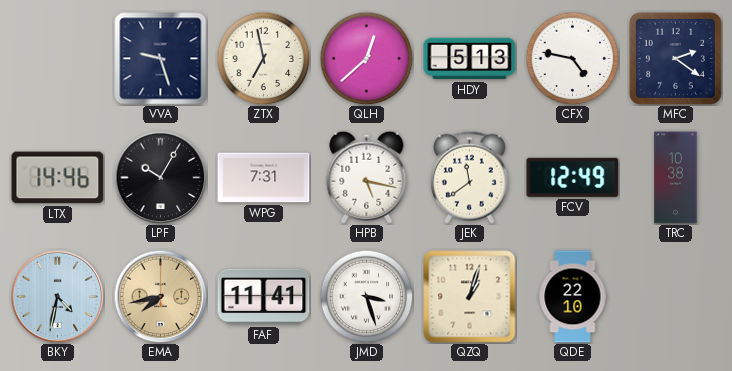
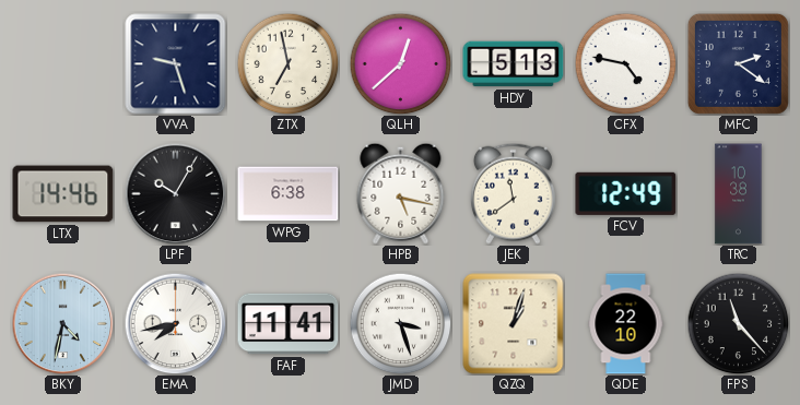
WPG: 7:31 -> 6:38
EMA dial: champagne -> white
FPS: none -> 11:23
